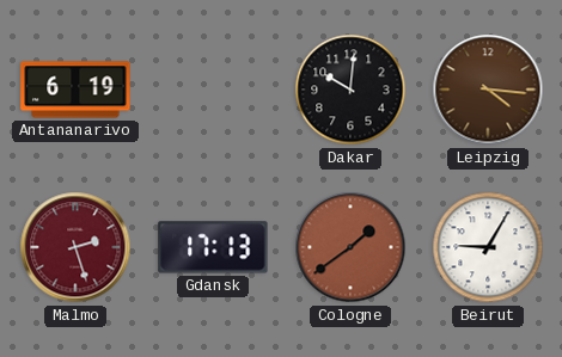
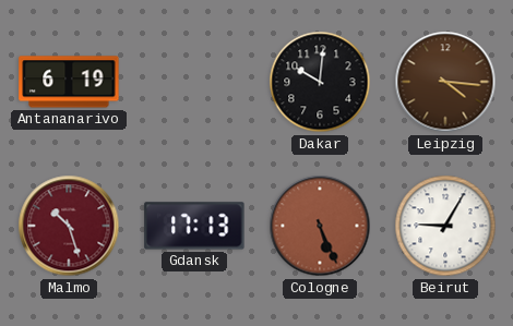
Malmo: 2:27 -> 10:27
Cologne: 1:39 -> 5:26
